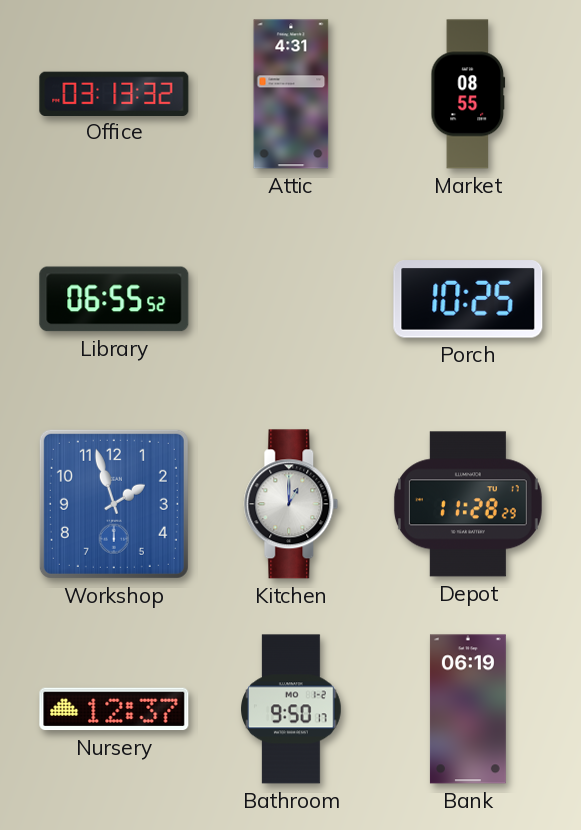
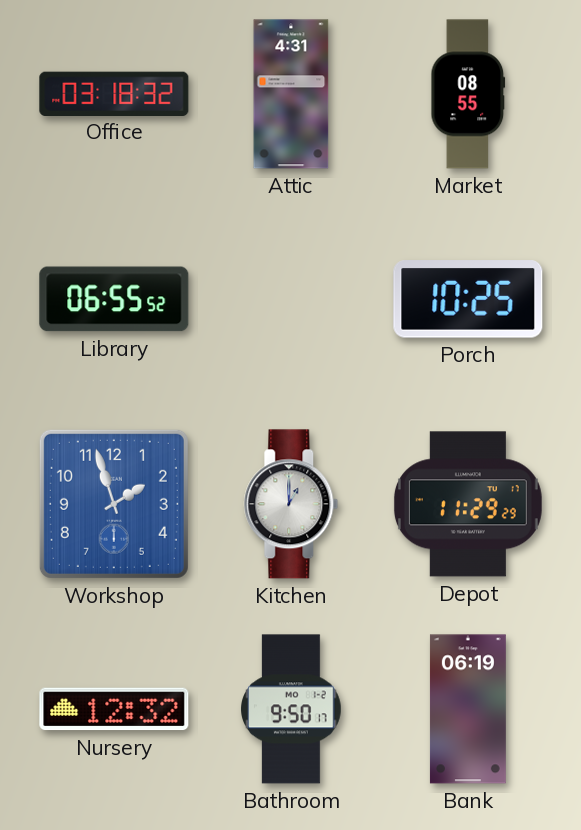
Office: 03:13 -> 03:18
Depot: 11:28 -> 11:29
Nursery: 12:37 -> 12:32
